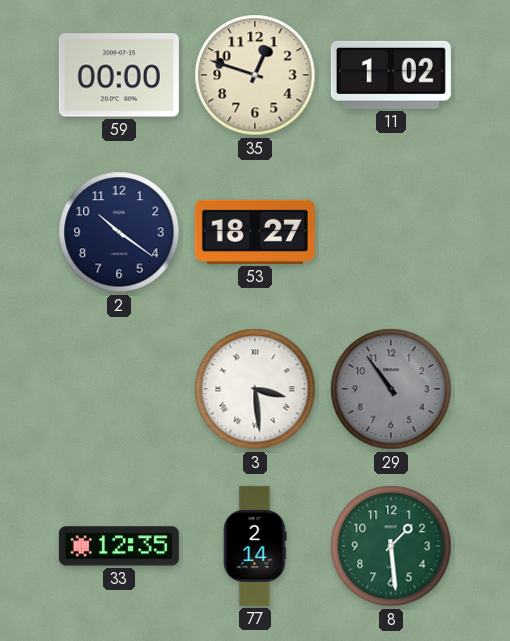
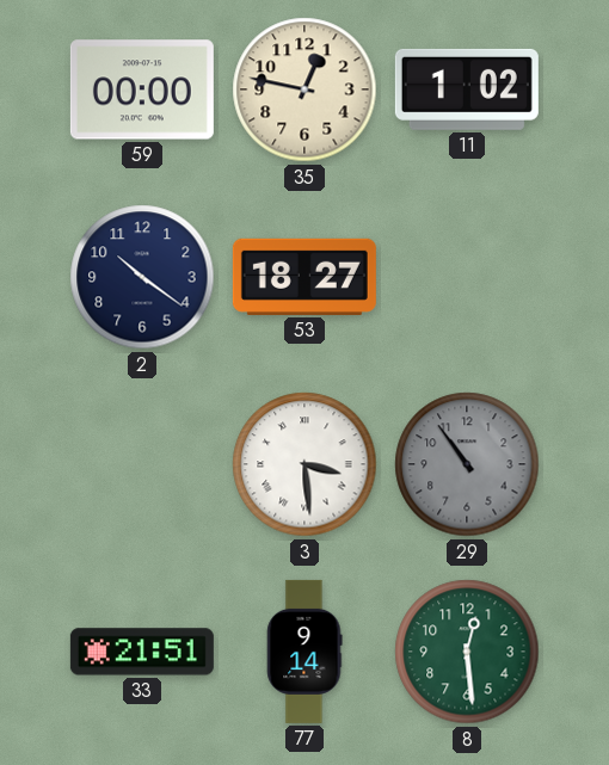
35: 12:48 -> 12:47
33: 12:35 -> 21:51
77: 2:14 -> 9:14
8: 1:29 -> 12:29
